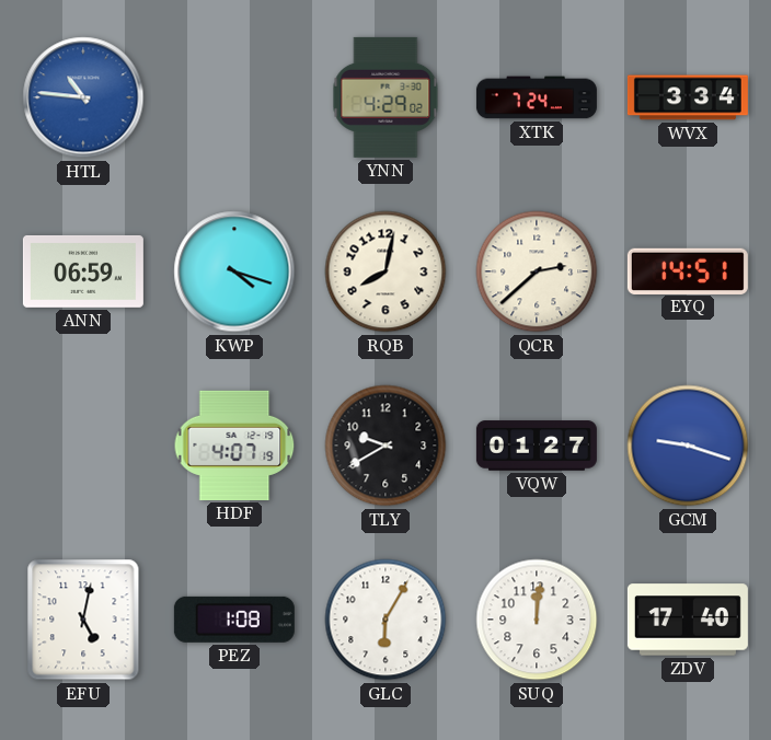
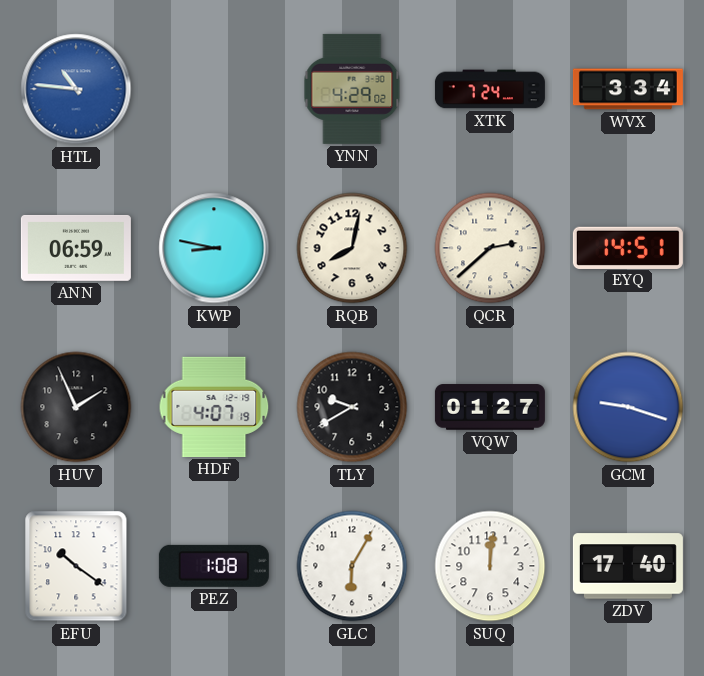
KWP: 4:18 -> 8:47
HUV: none -> 1:56
EFU: 5:02 -> 10:21
